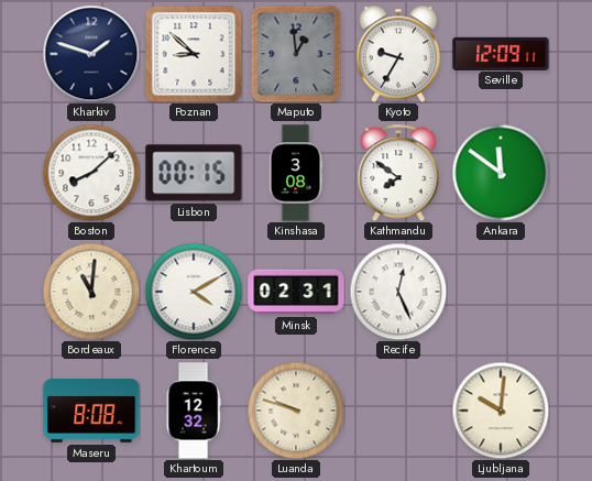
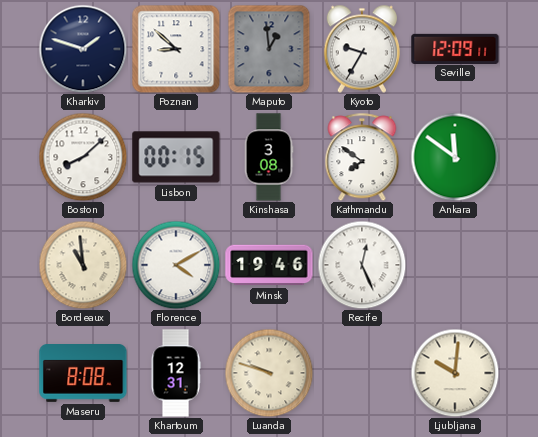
Bordeaux: 11:01 -> 10:59
Minsk: 02:31 -> 19:46
Khartoum: 12:32 -> 12:31
